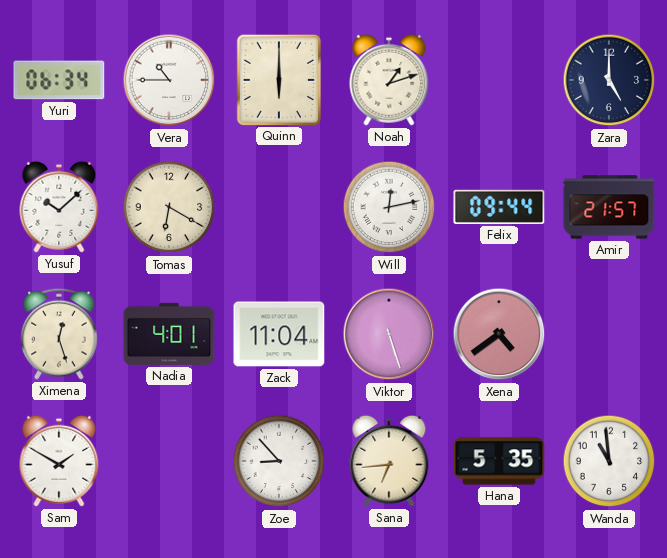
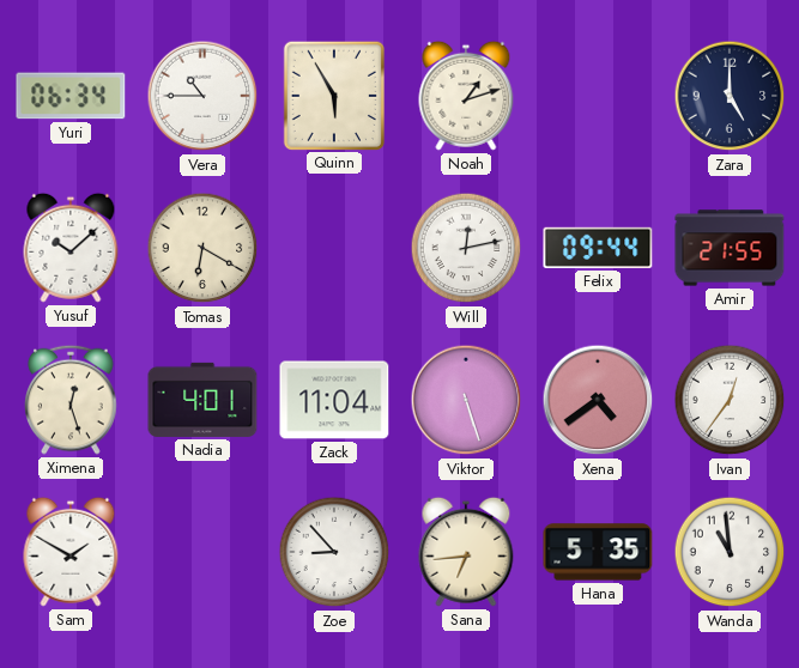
Quinn: 6:00 -> 5:55
Amir: 21:57 -> 21:55
Ivan: none -> 12:36
